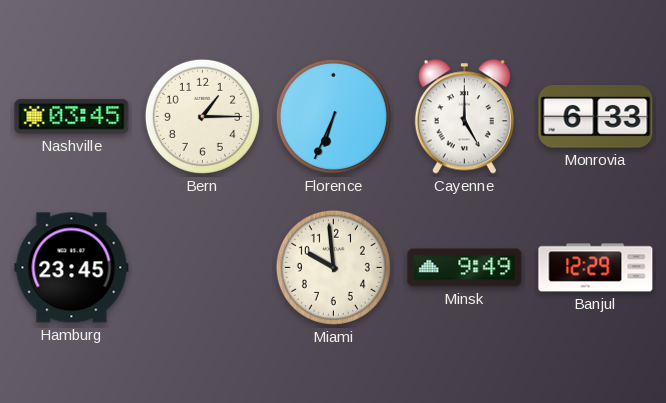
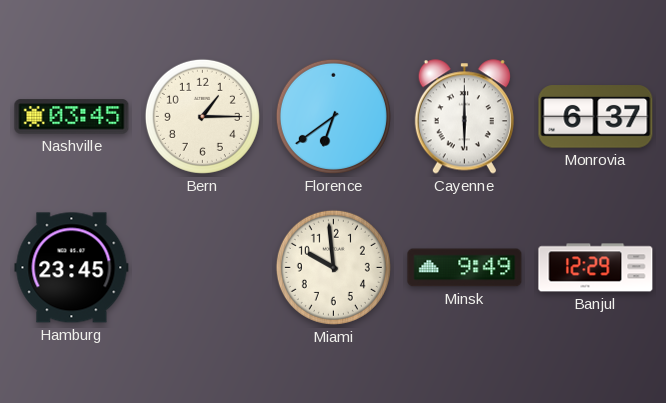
Florence: 6:34 -> 6:39
Cayenne: 5:00 -> 6:00
Monrovia: 6:33 -> 6:37
